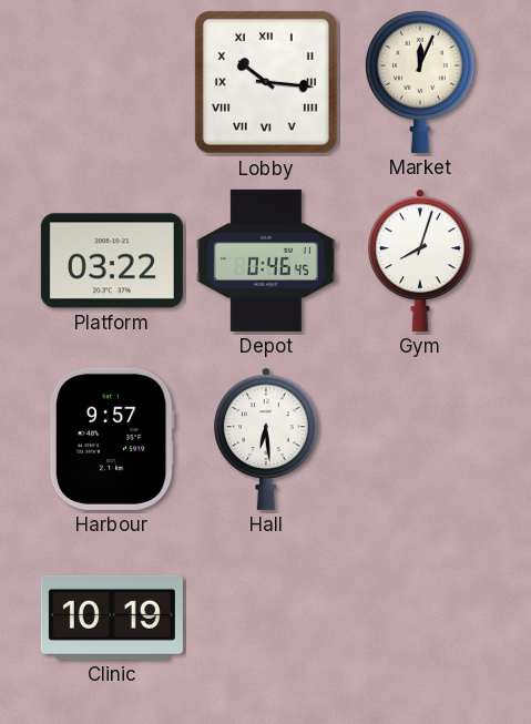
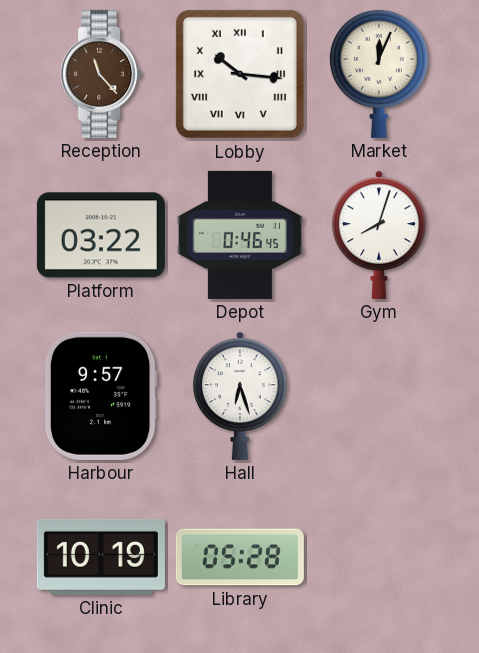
Reception: none -> 11:23
Hall: 6:29 -> 6:27
Library: none -> 05:28
